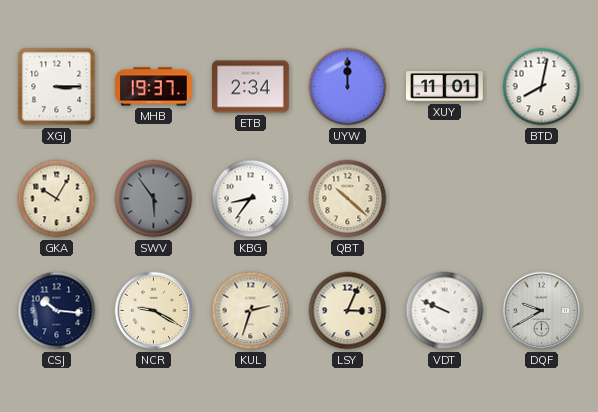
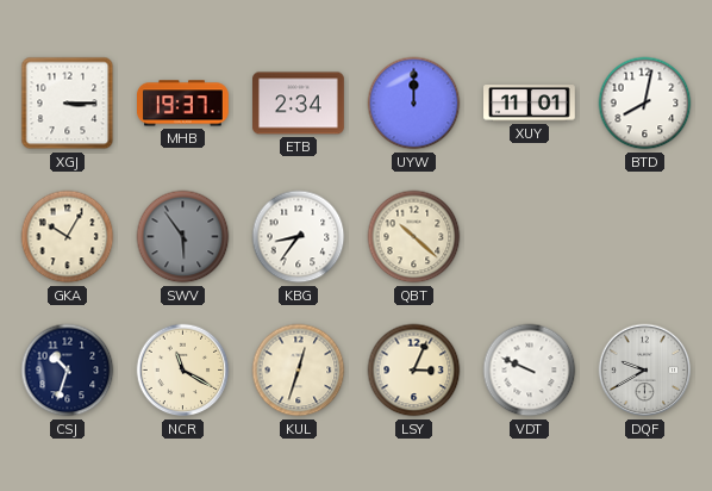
CSJ: 10:16 -> 10:33
NCR: 9:20 -> 11:20
KUL: 2:33 -> 12:33
